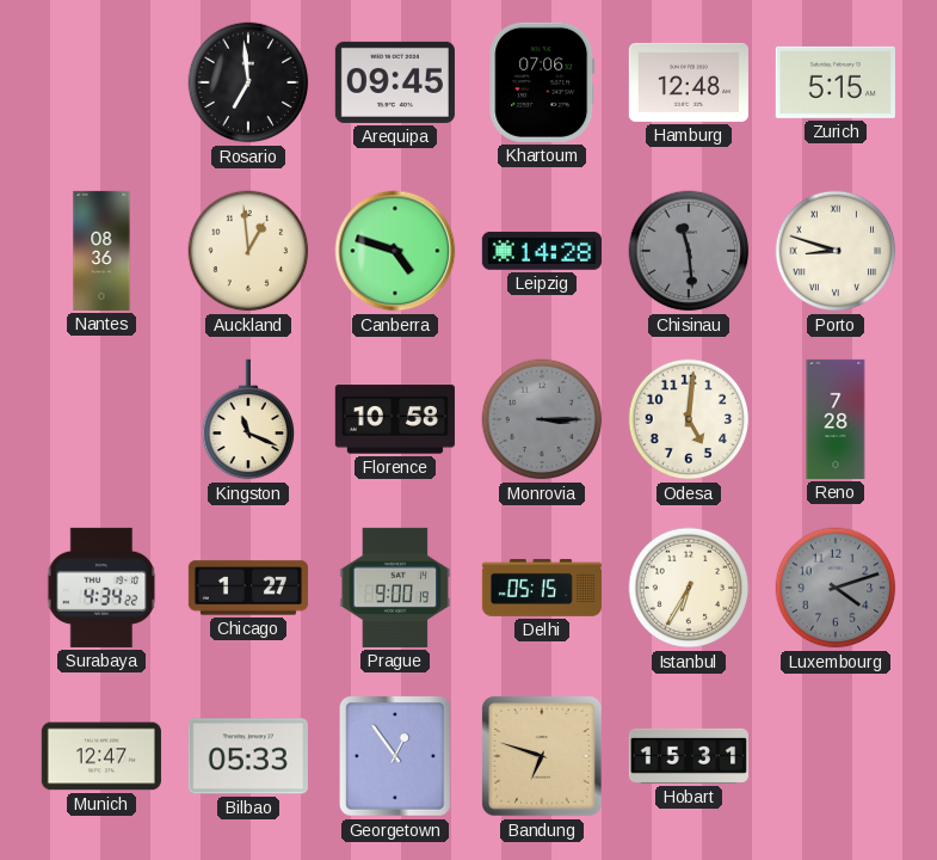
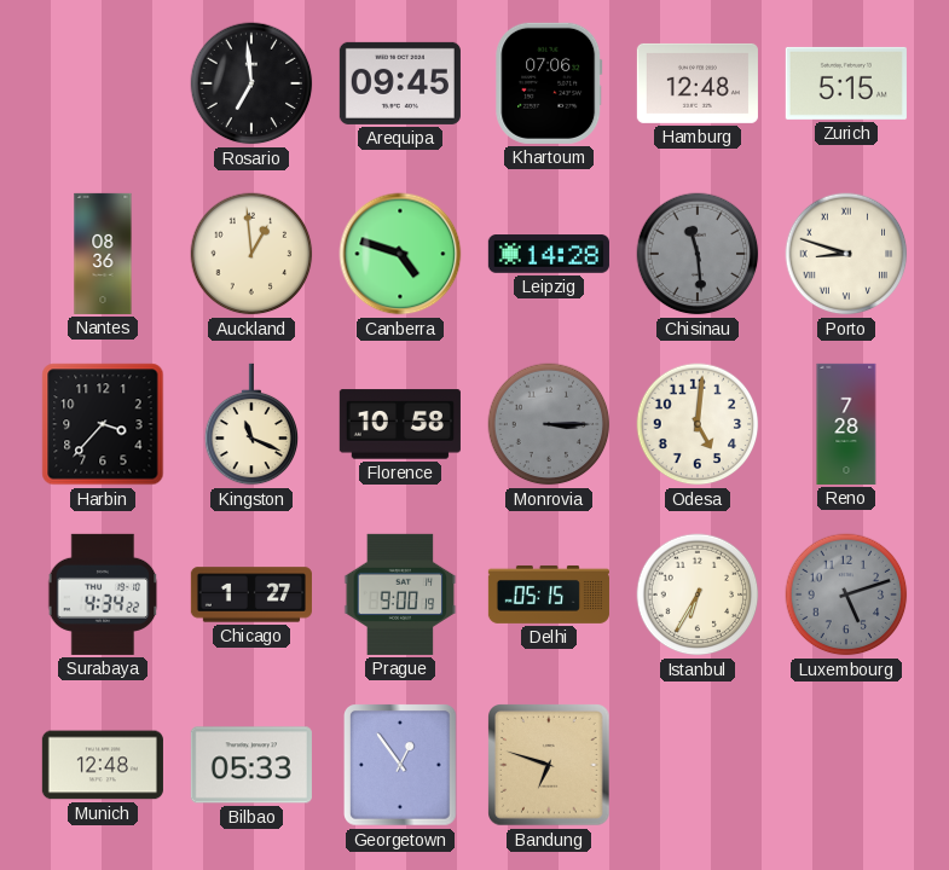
Harbin: none -> 3:37
Luxembourg: 4:12 -> 5:12
Munich: 12:47 -> 12:48
Hobart: 15:31 -> none
